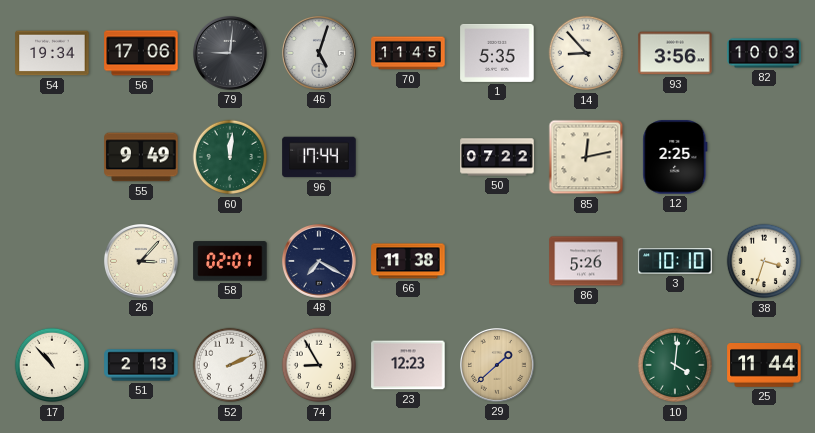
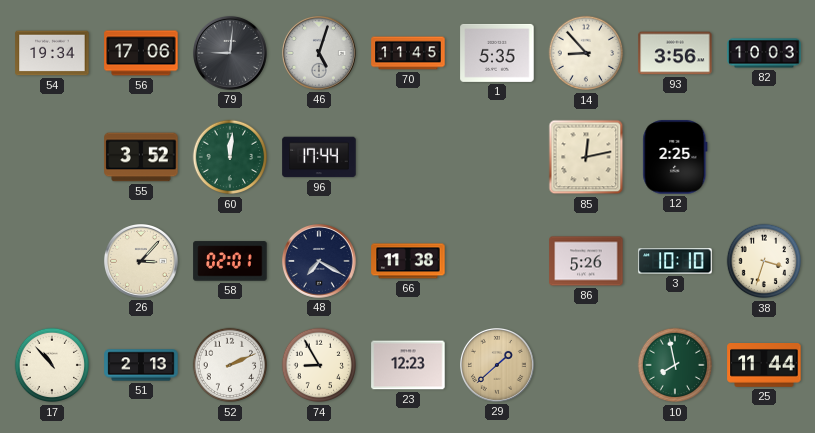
55: 9:49 -> 3:52
50: 07:22 -> none
10: 4:01 -> 7:58
